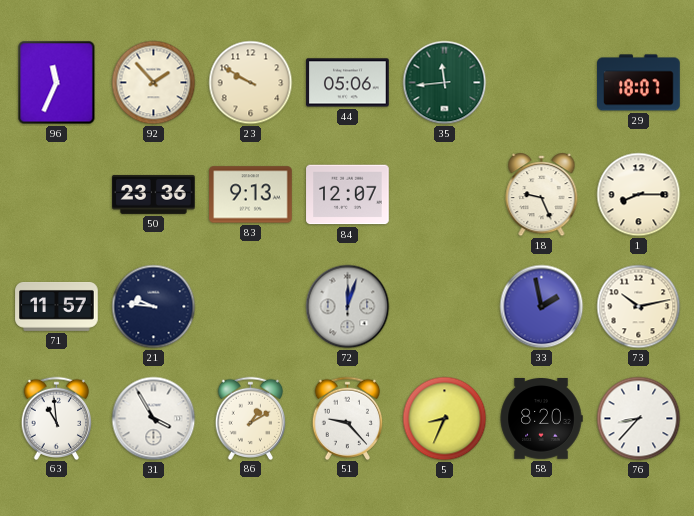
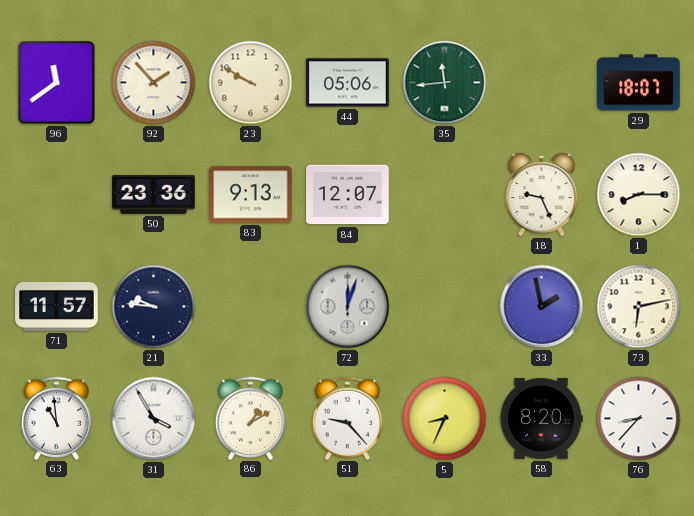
96: 11:34 -> 11:39
73: 10:13 -> 6:13
